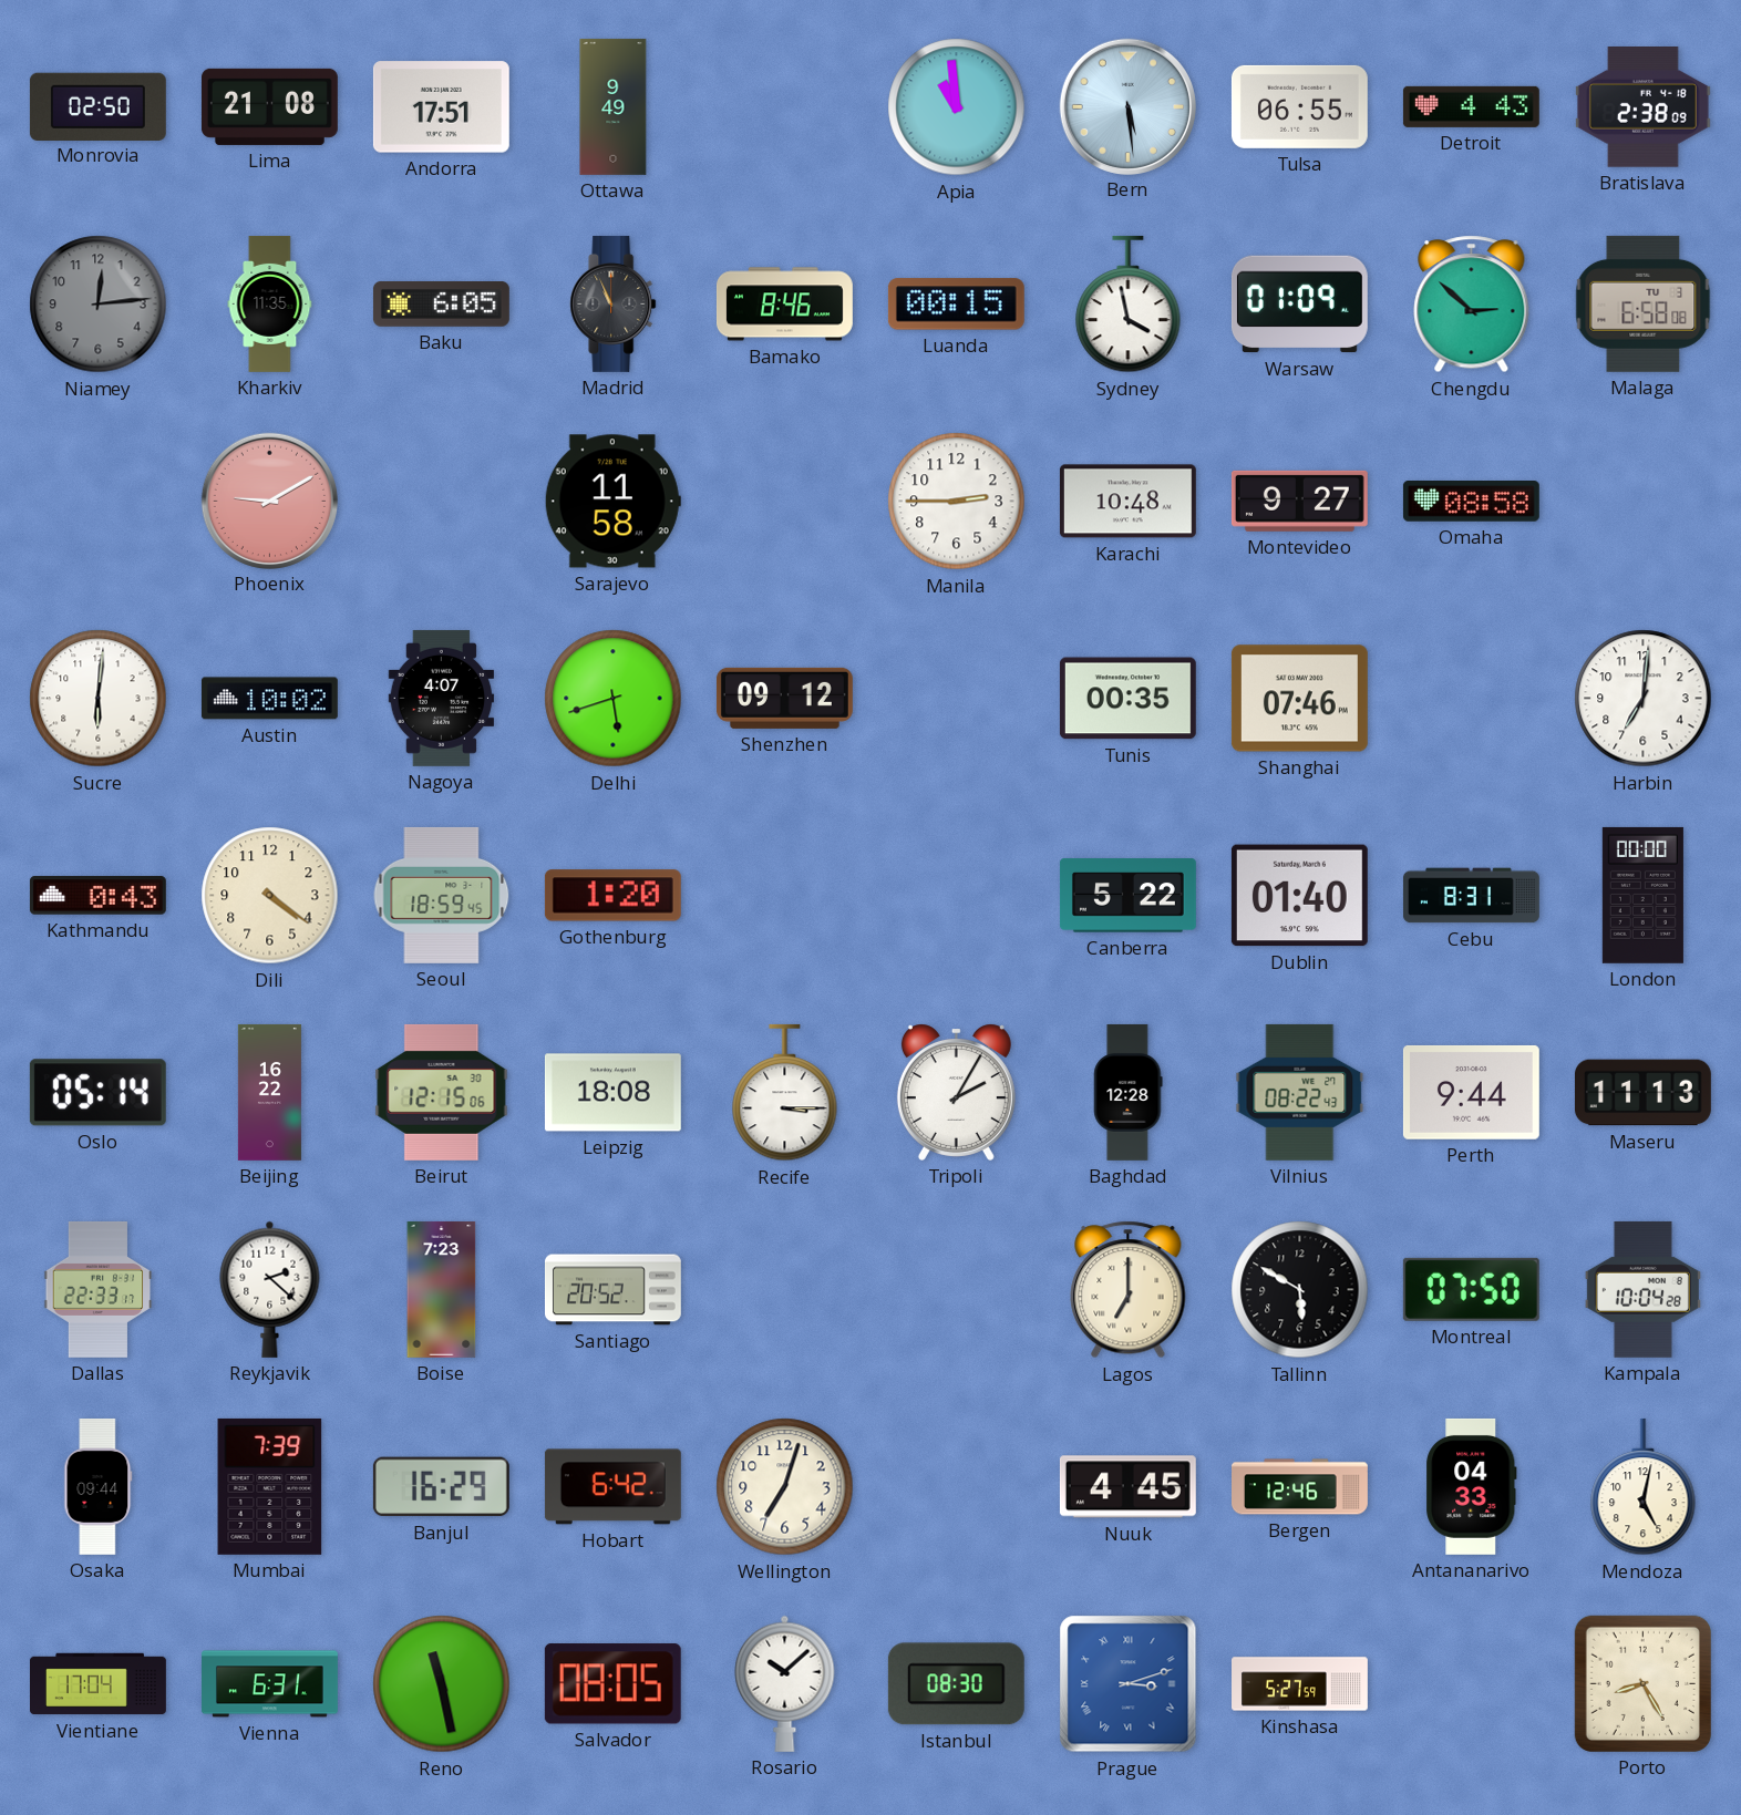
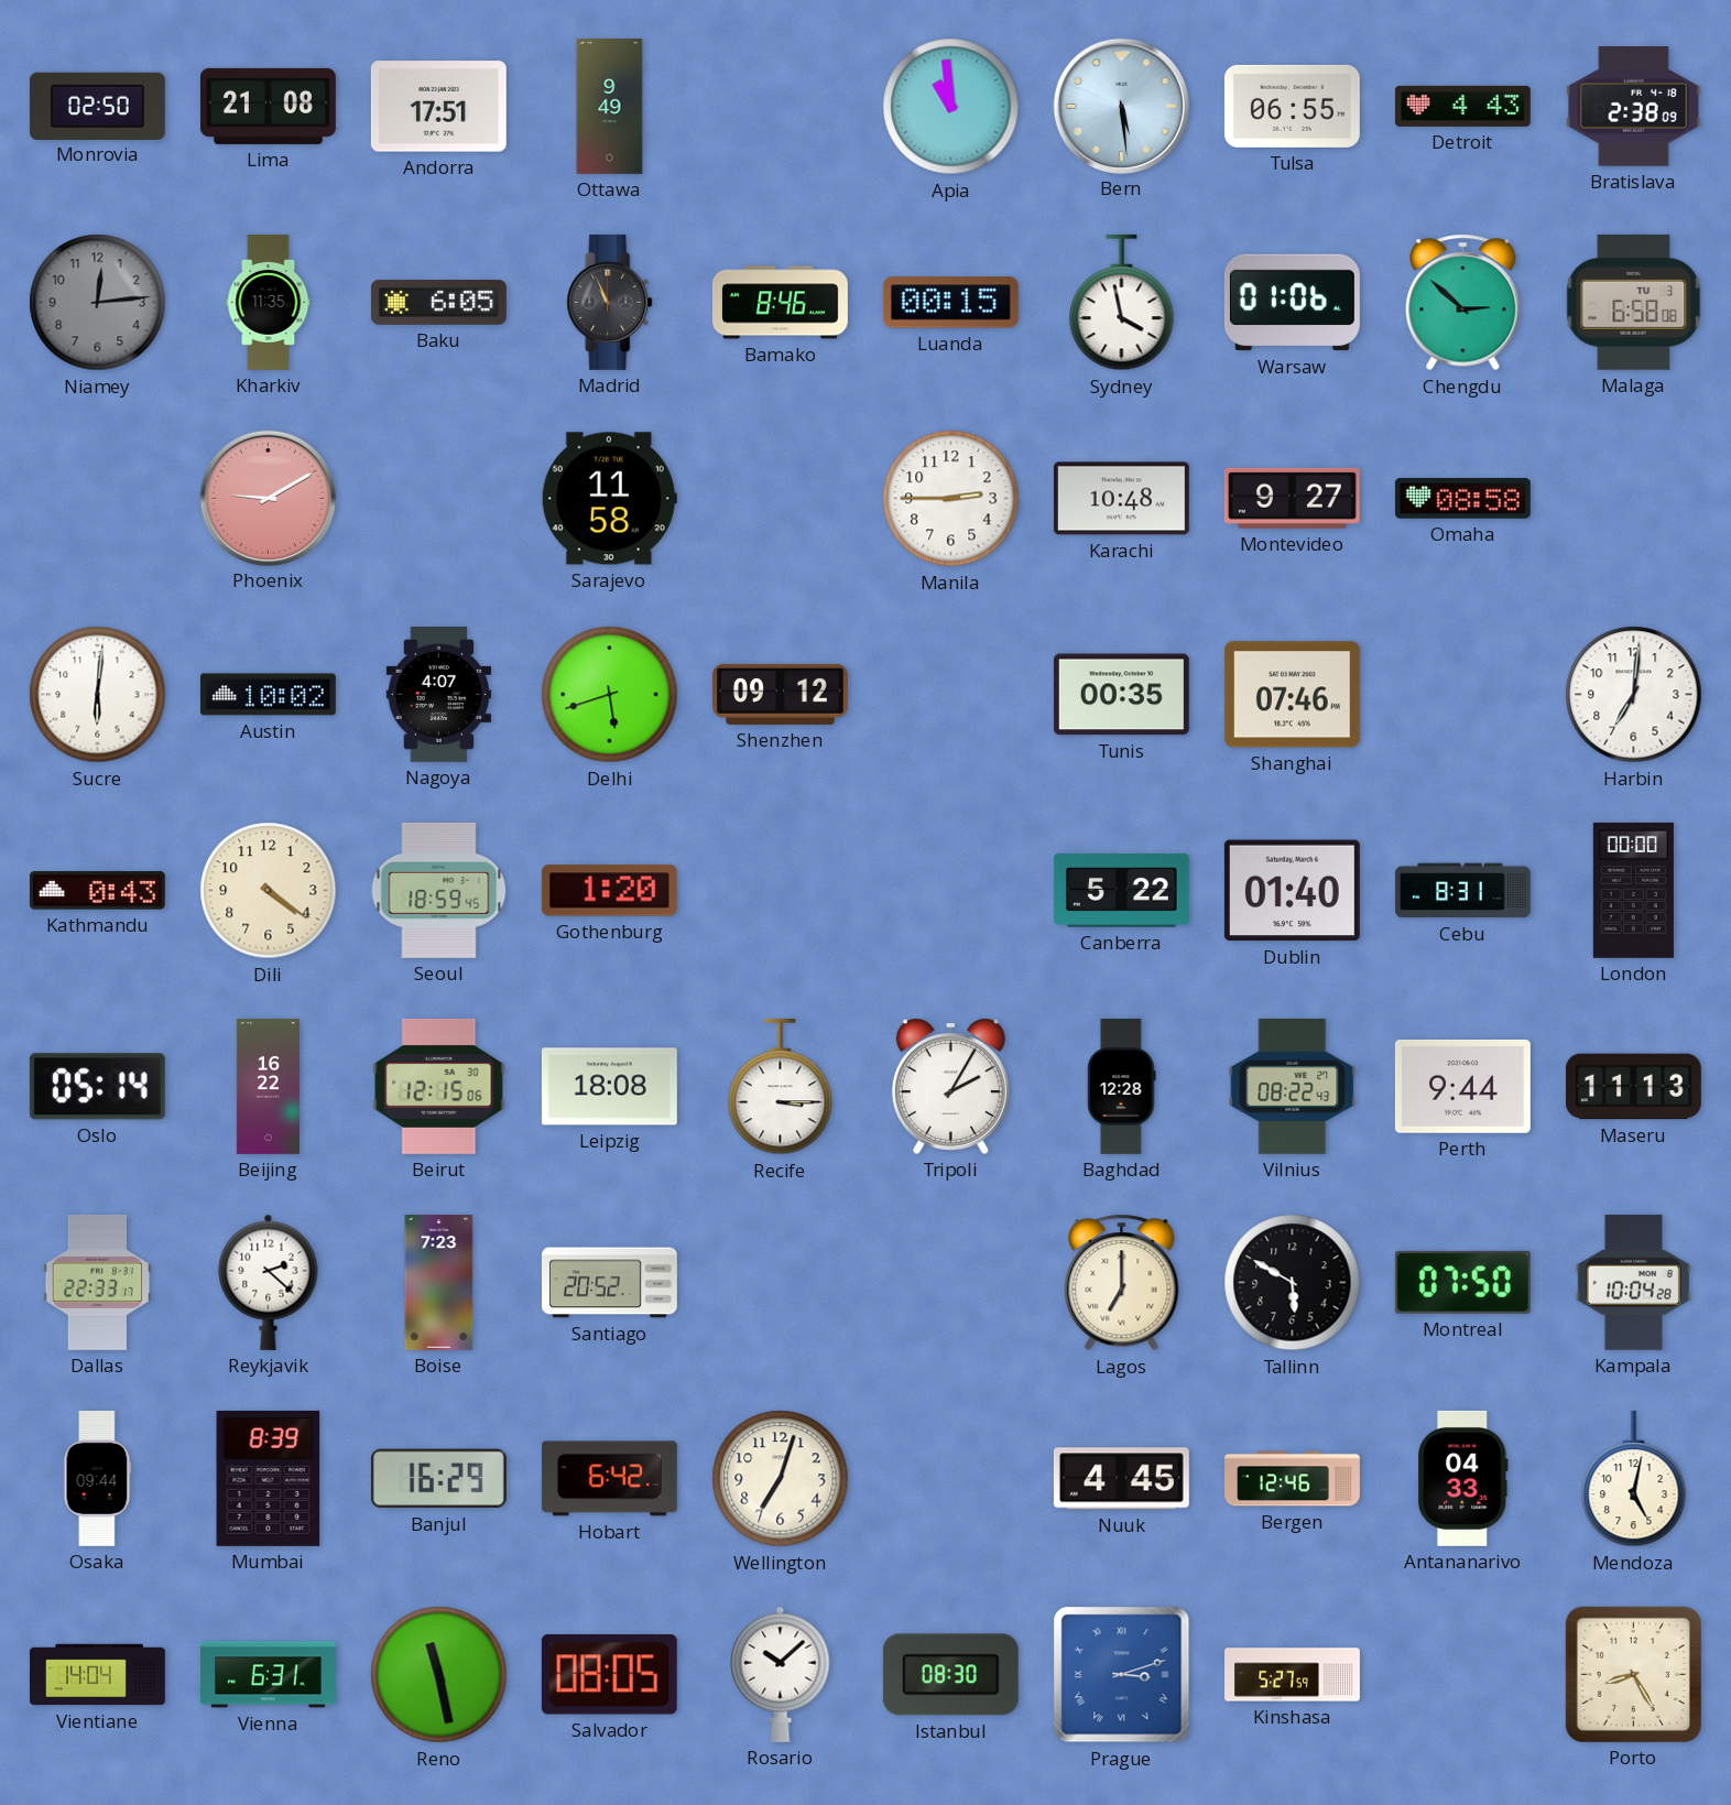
Warsaw: 01:09 -> 01:06
Mumbai: 7:39 -> 8:39
Vientiane: 17:04 -> 14:04
